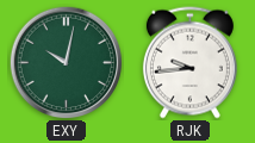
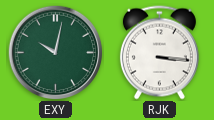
RJK: 9:44 -> 3:16
